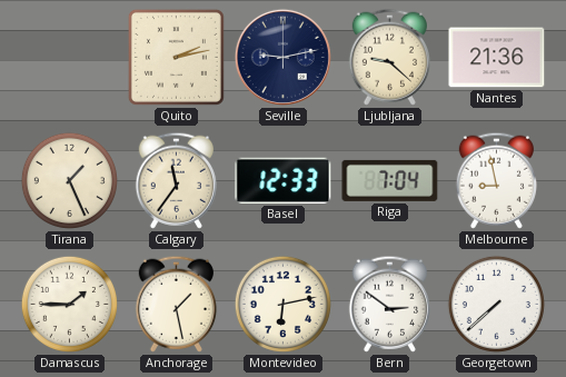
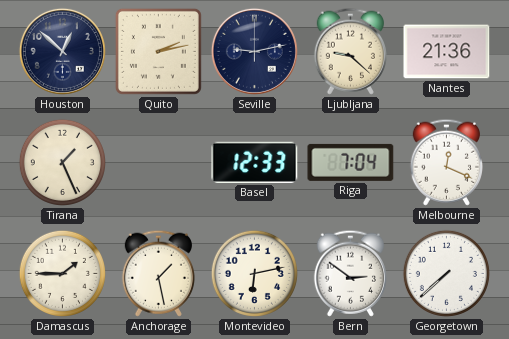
Houston: none -> 12:52
Calgary: 11:36 -> none
Melbourne: 8:58 -> 12:19
